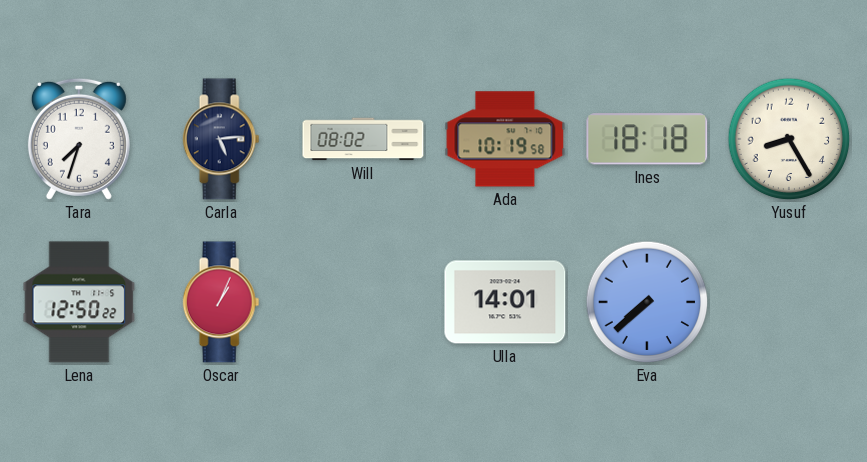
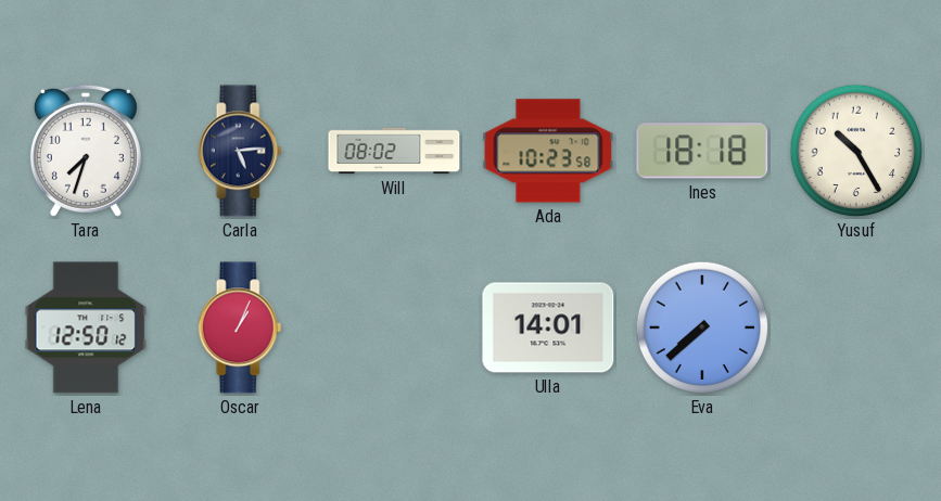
Ada: 10:19 -> 10:23
Yusuf: 8:25 -> 10:25
Lena: 12:50:22 -> 12:50:12
